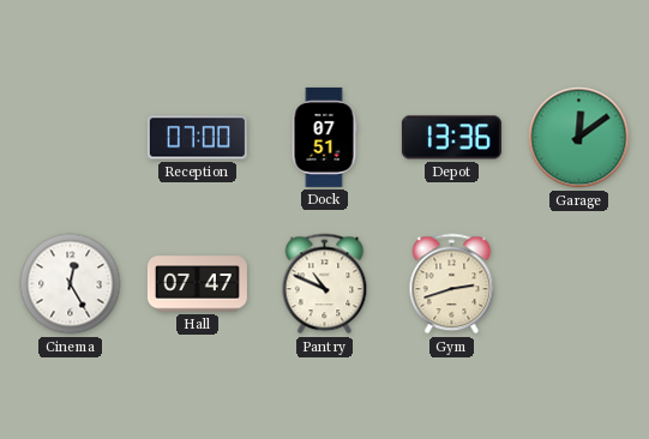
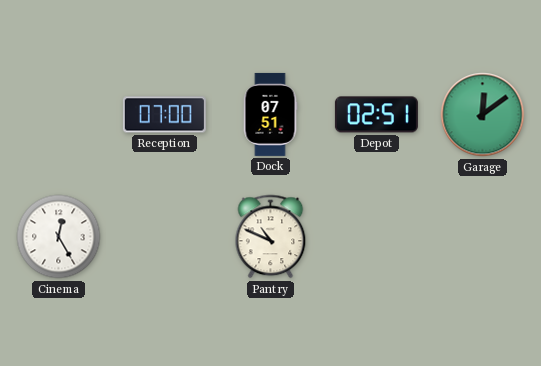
Depot: 13:36 -> 02:51
Hall: 07:47 -> none
Gym: 2:42 -> none
